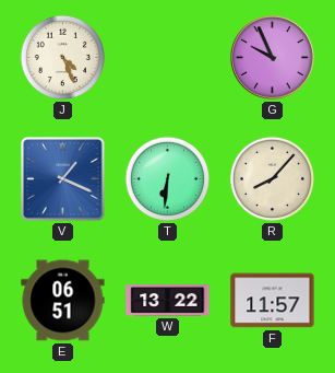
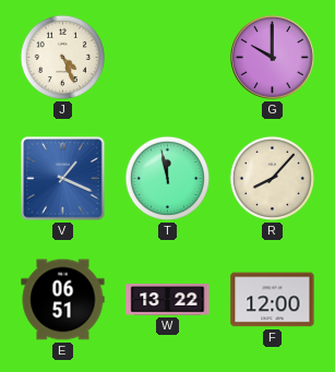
G: 9:56 -> 10:00
T: 6:31 -> 11:58
F: 11:57 -> 12:00
